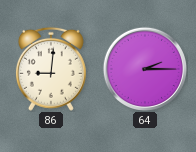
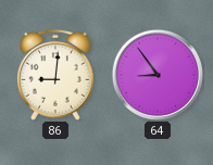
64: 2:15 -> 8:54
